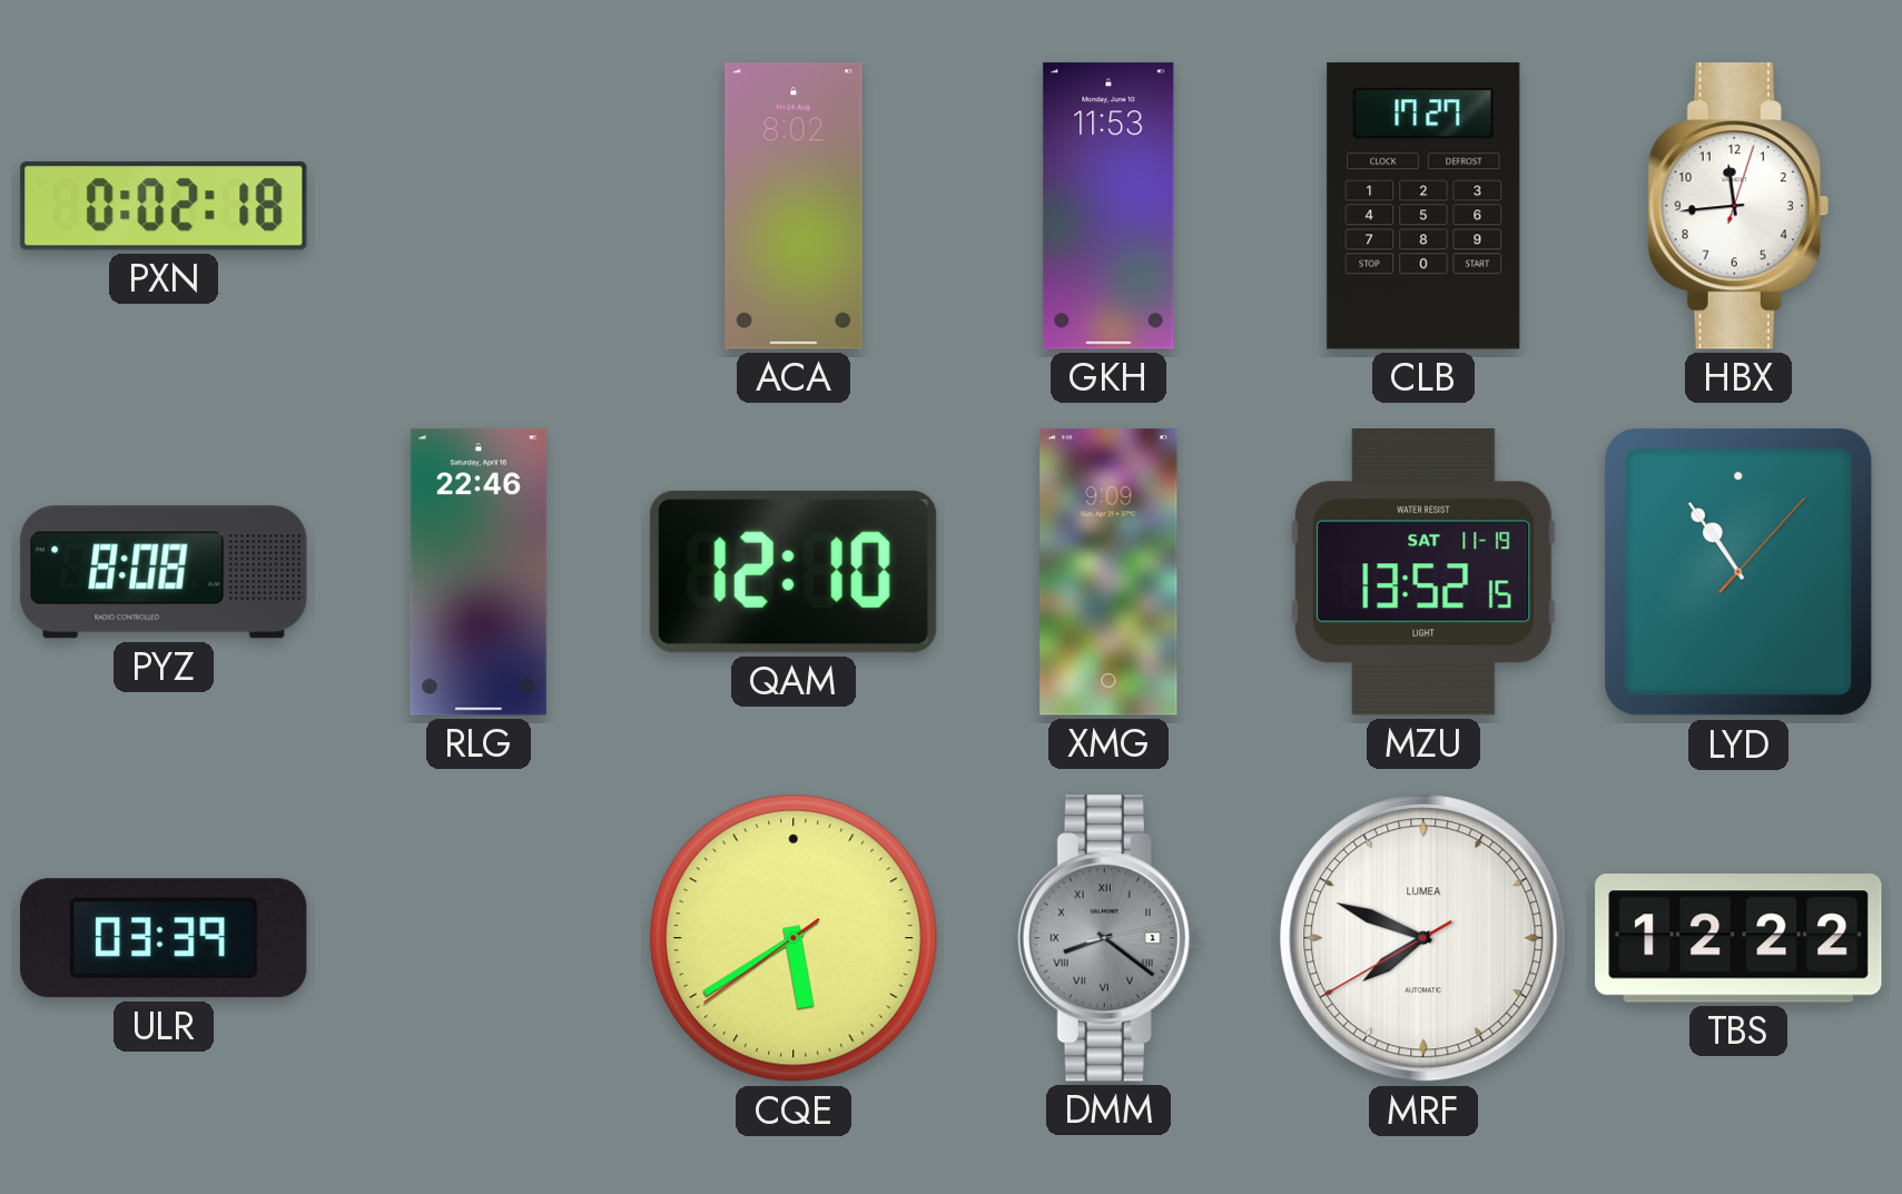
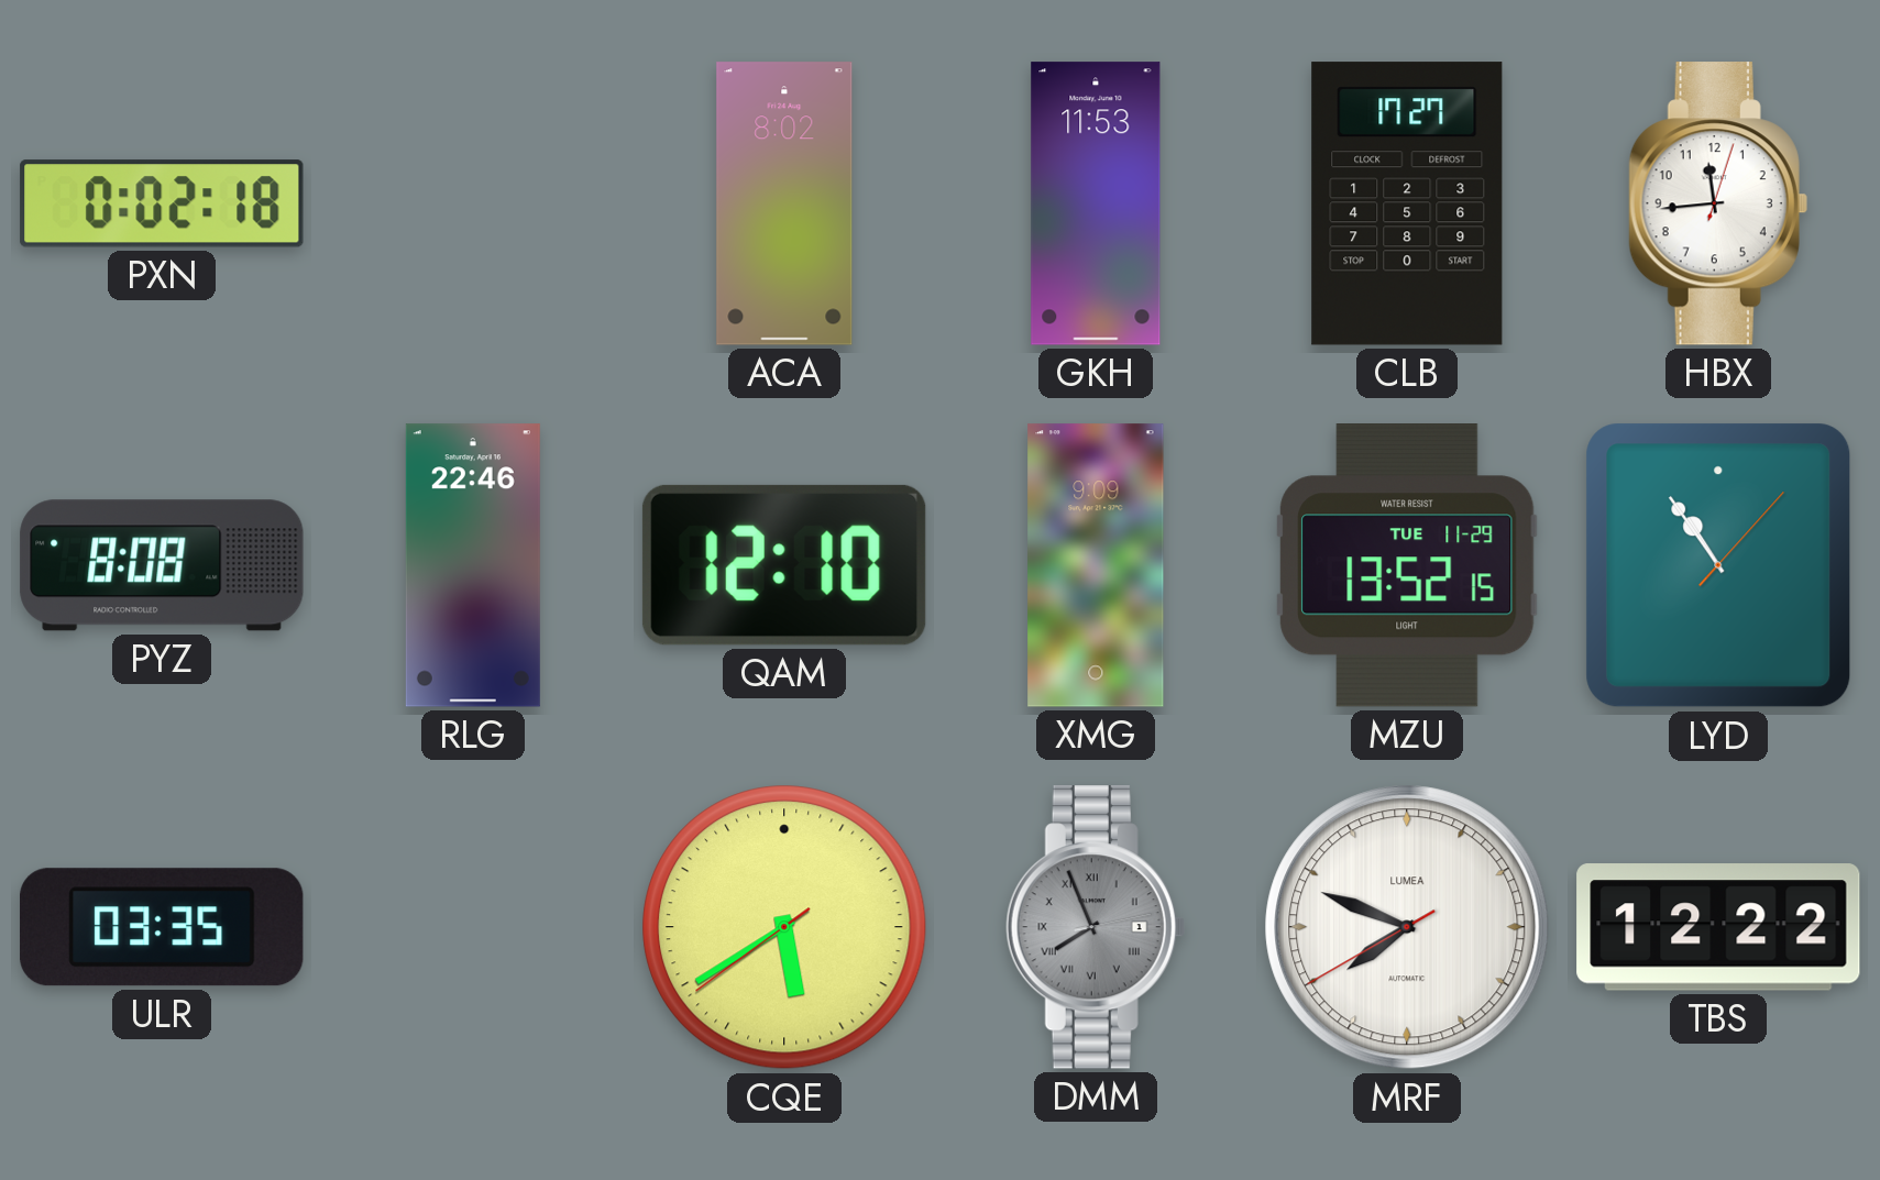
MZU date: SAT 11-19 -> TUE 11-29
ULR: 03:39 -> 03:35
DMM: 8:21 -> 7:56
